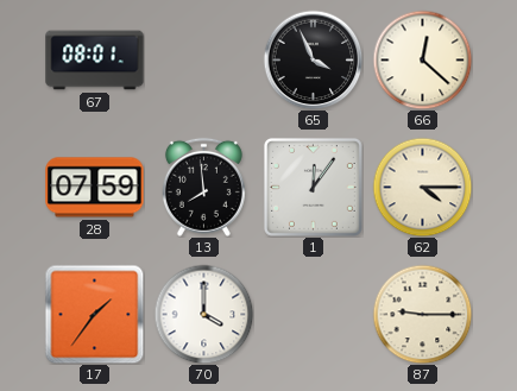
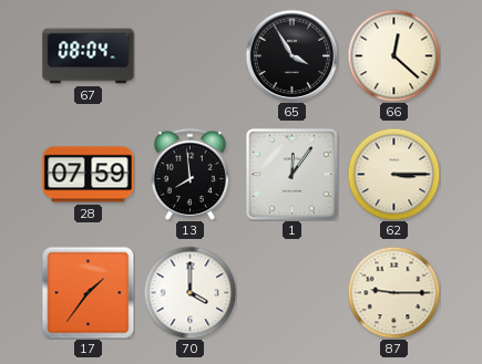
67: 08:01 -> 08:04
65: 3:56 -> 3:55
62: 4:15 -> 3:15
